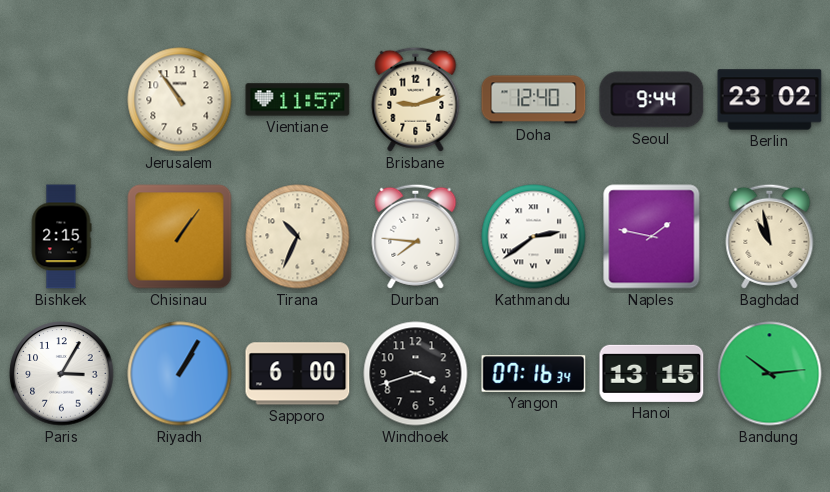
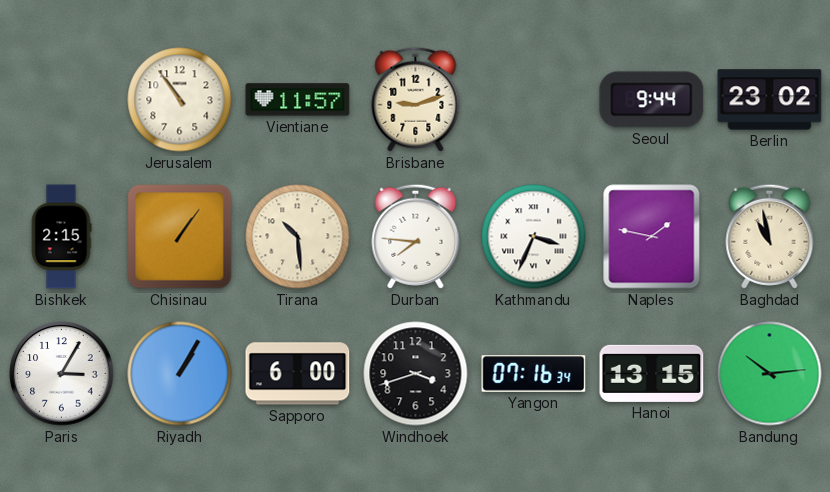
Doha: 12:40 -> none
Tirana: 10:34 -> 10:29
Kathmandu: 2:39 -> 3:34
